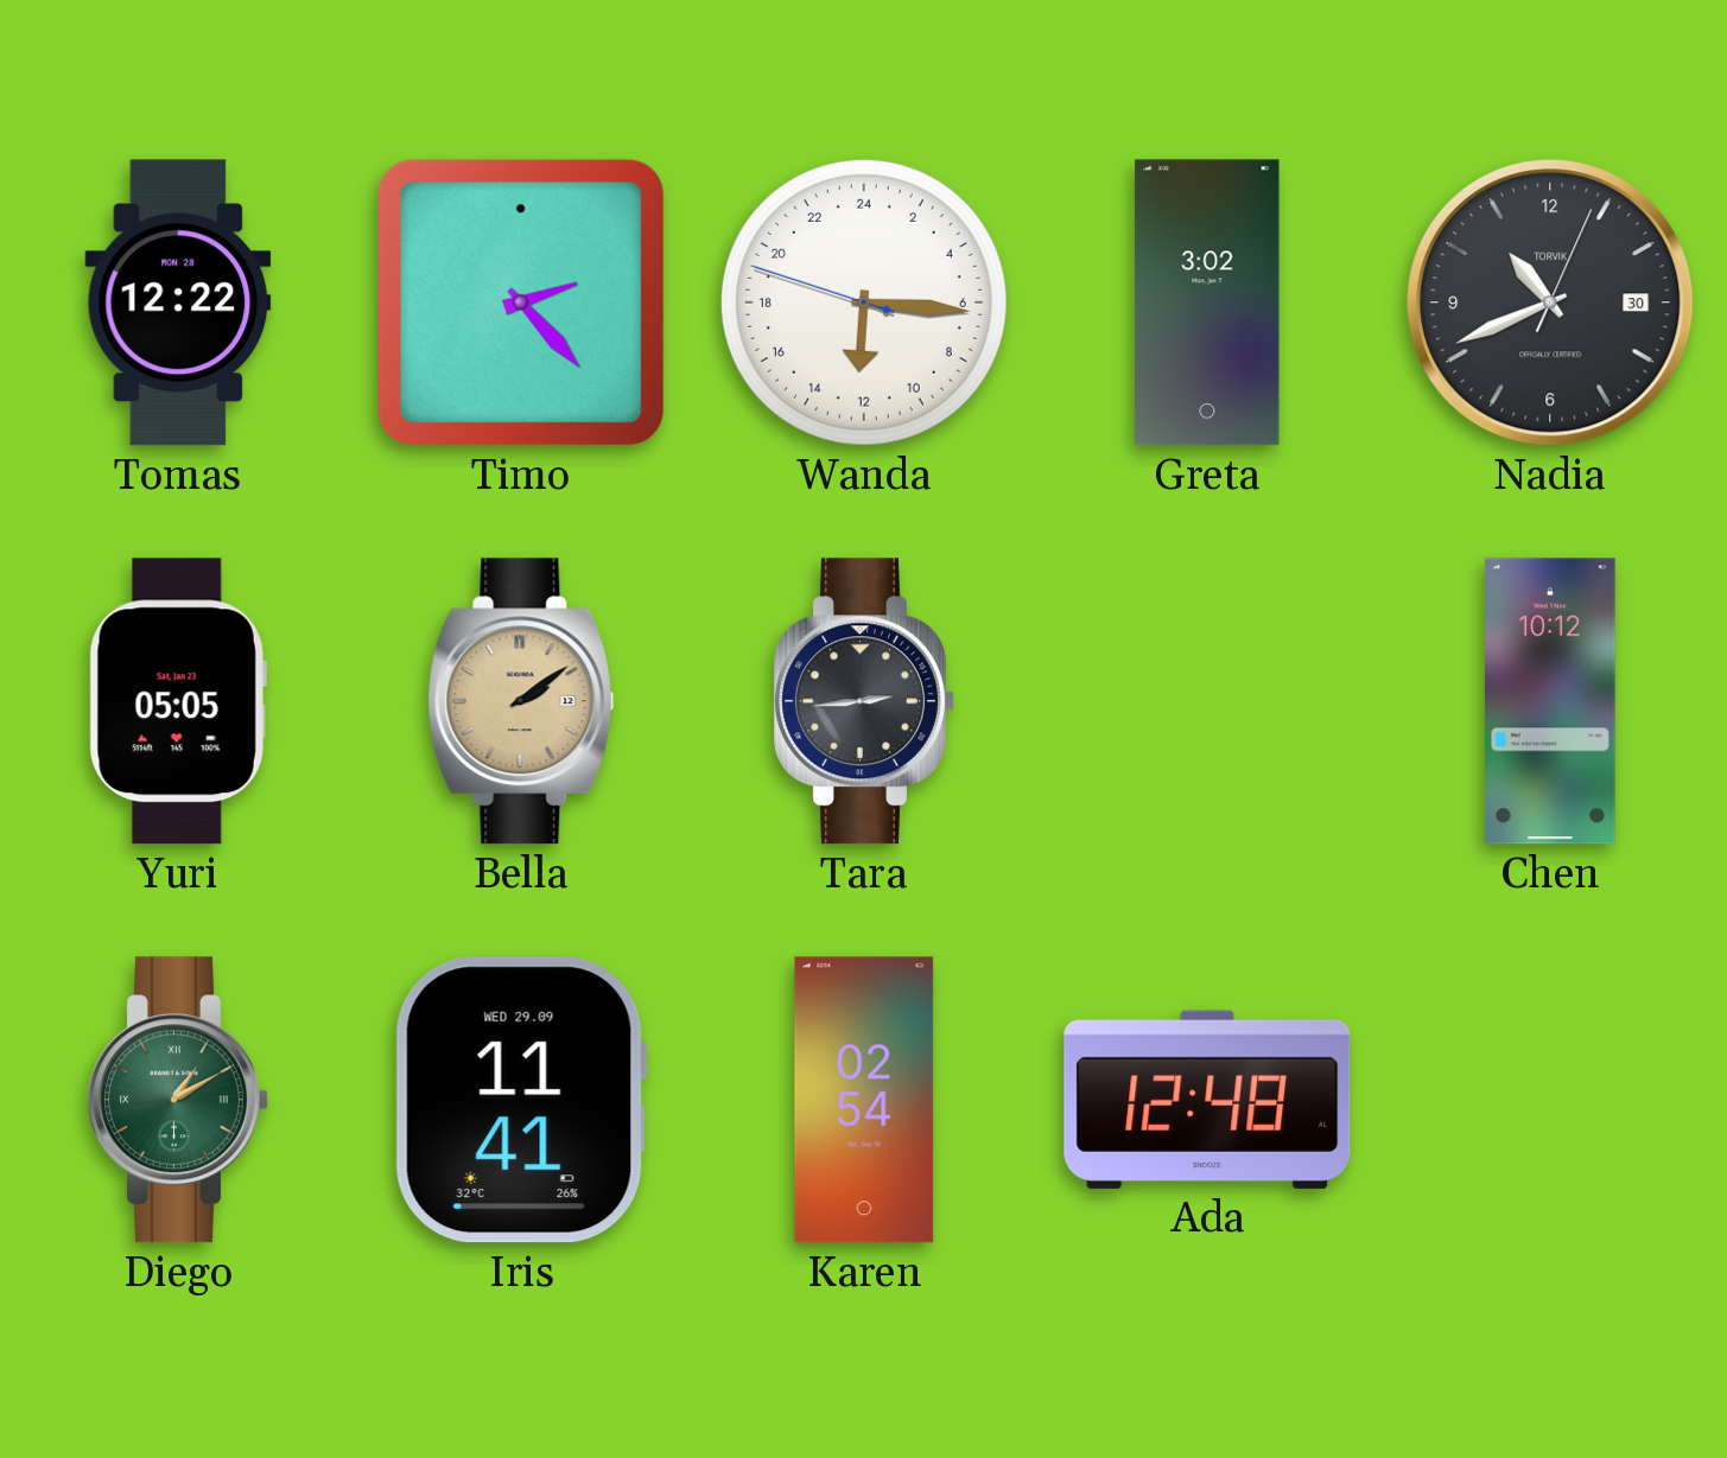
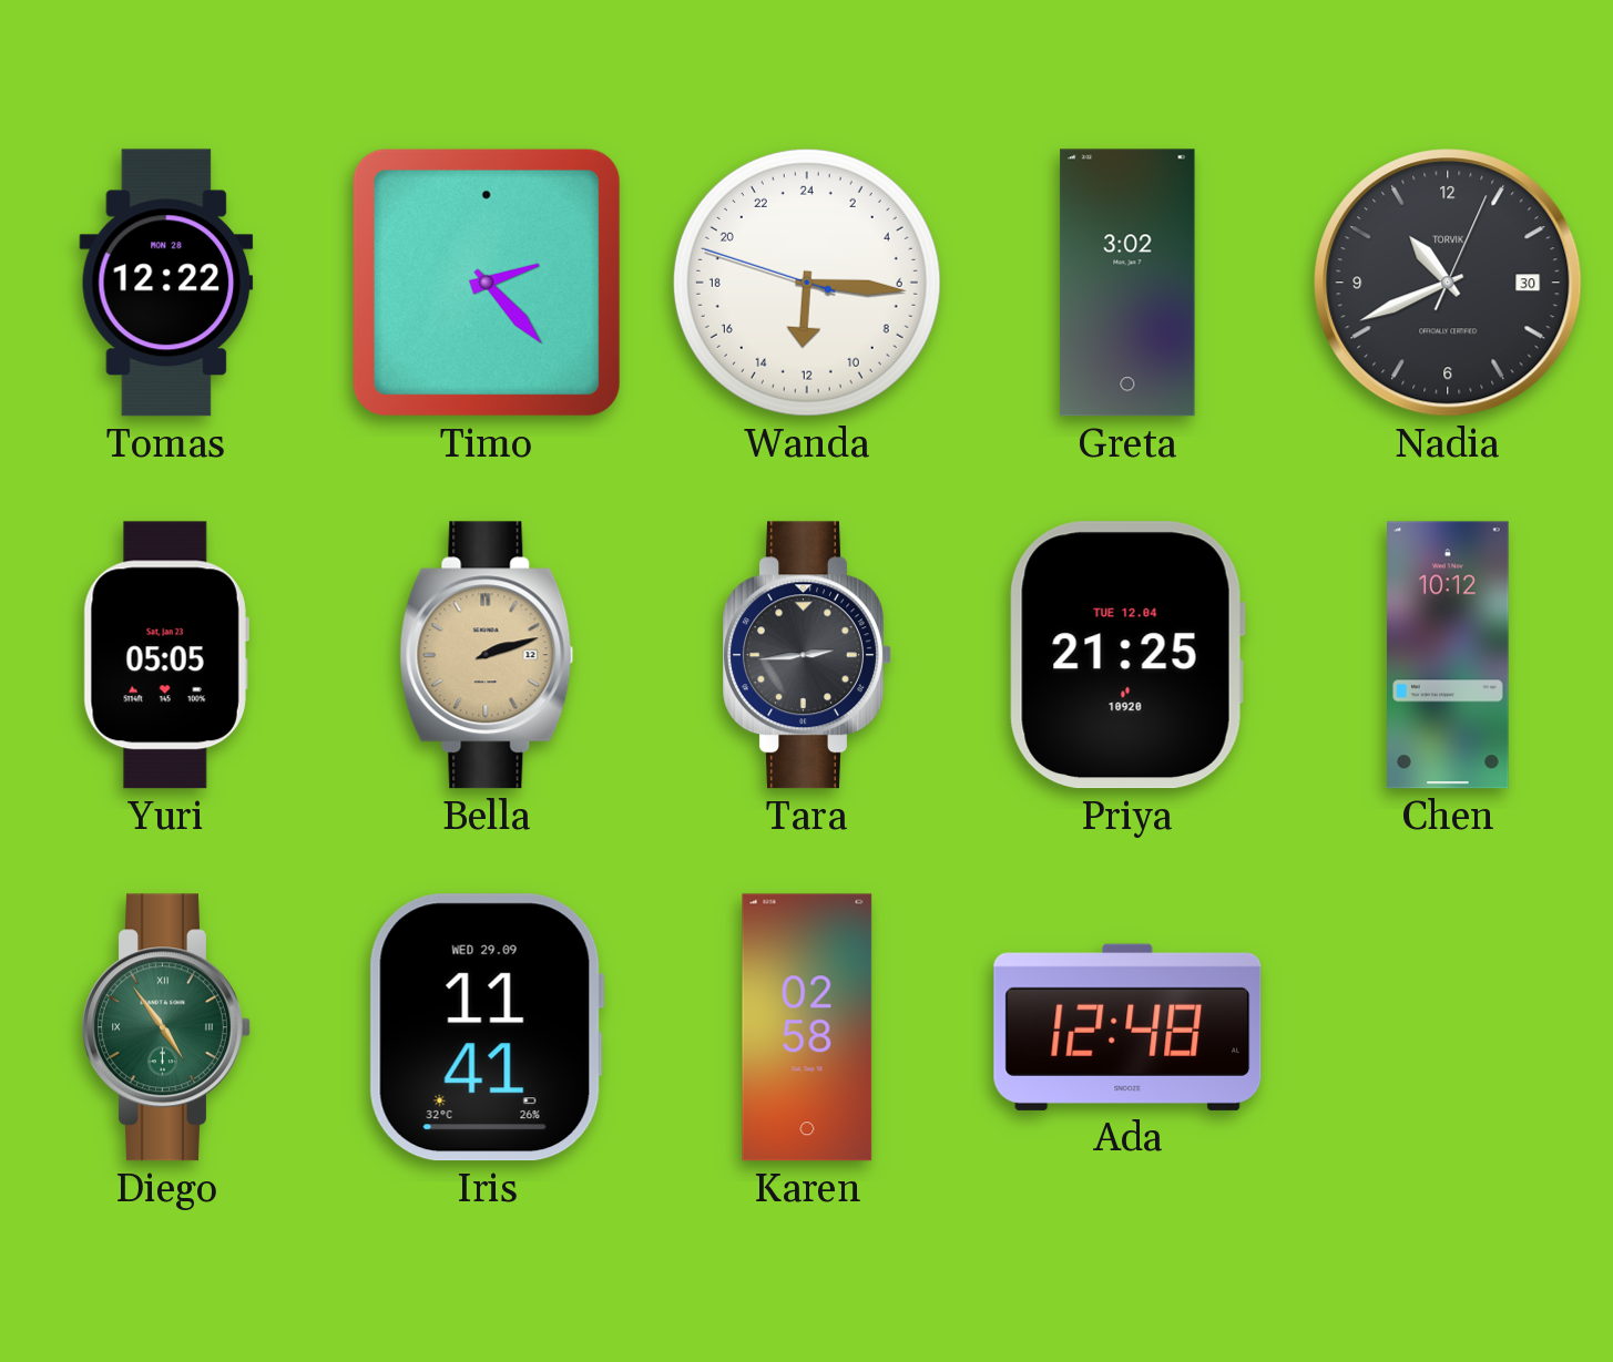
Bella: 2:09 -> 2:12
Priya: none -> 21:25
Diego: 1:10 -> 4:54
Karen: 02:54 -> 02:58
